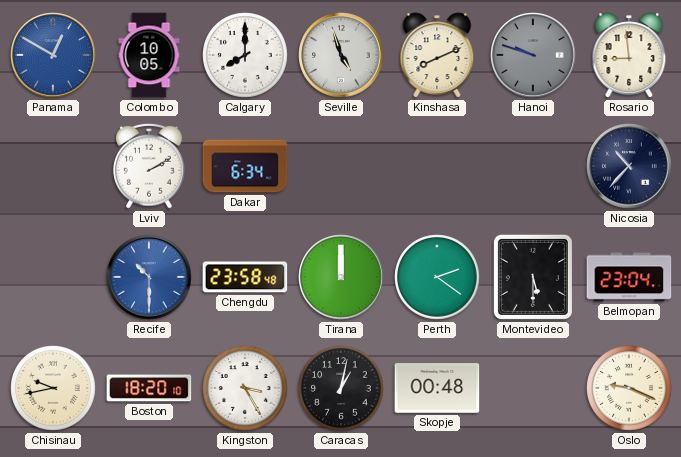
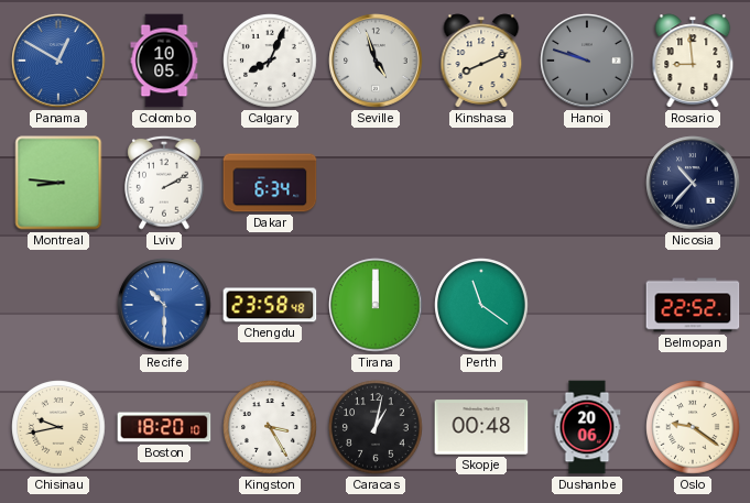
Calgary: 8:00 -> 8:04
Montreal: none -> 8:46
Perth: 2:21 -> 11:21
Montevideo: 5:30 -> none
Belmopan: 23:04 -> 22:52
Dushanbe: none -> 20:06
Oslo: 9:19 -> 9:21
